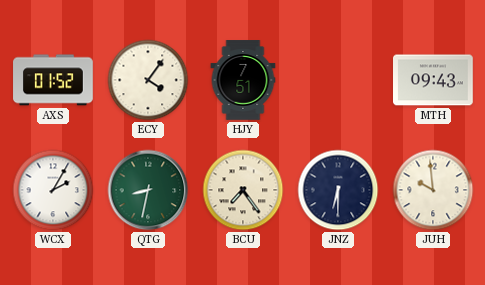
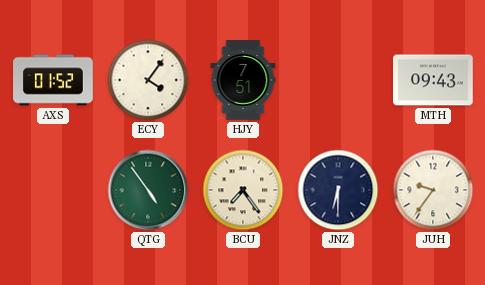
WCX: 2:05 -> none
QTG: 8:32 -> 4:54
JUH: 9:59 -> 9:36
